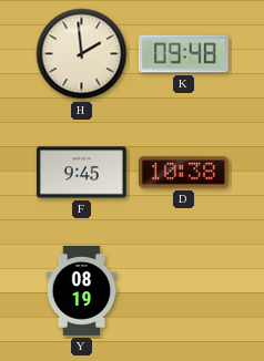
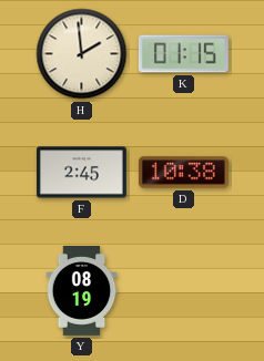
K: 09:48 -> 01:15
F: 9:45 -> 2:45
